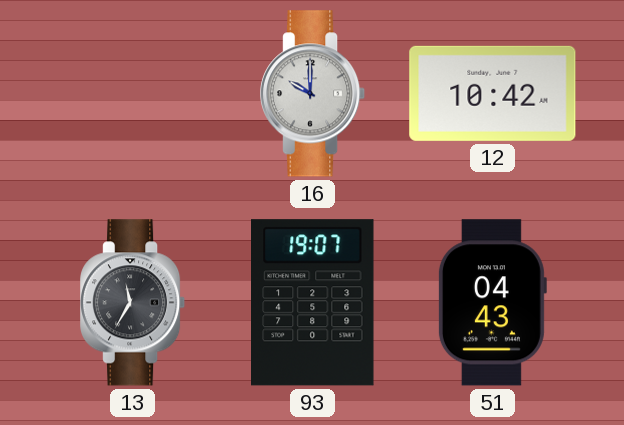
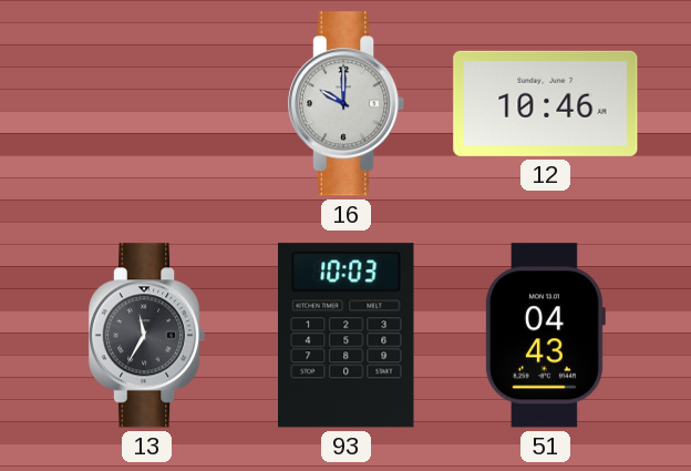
12: 10:42 -> 10:46
93: 19:07 -> 10:03
